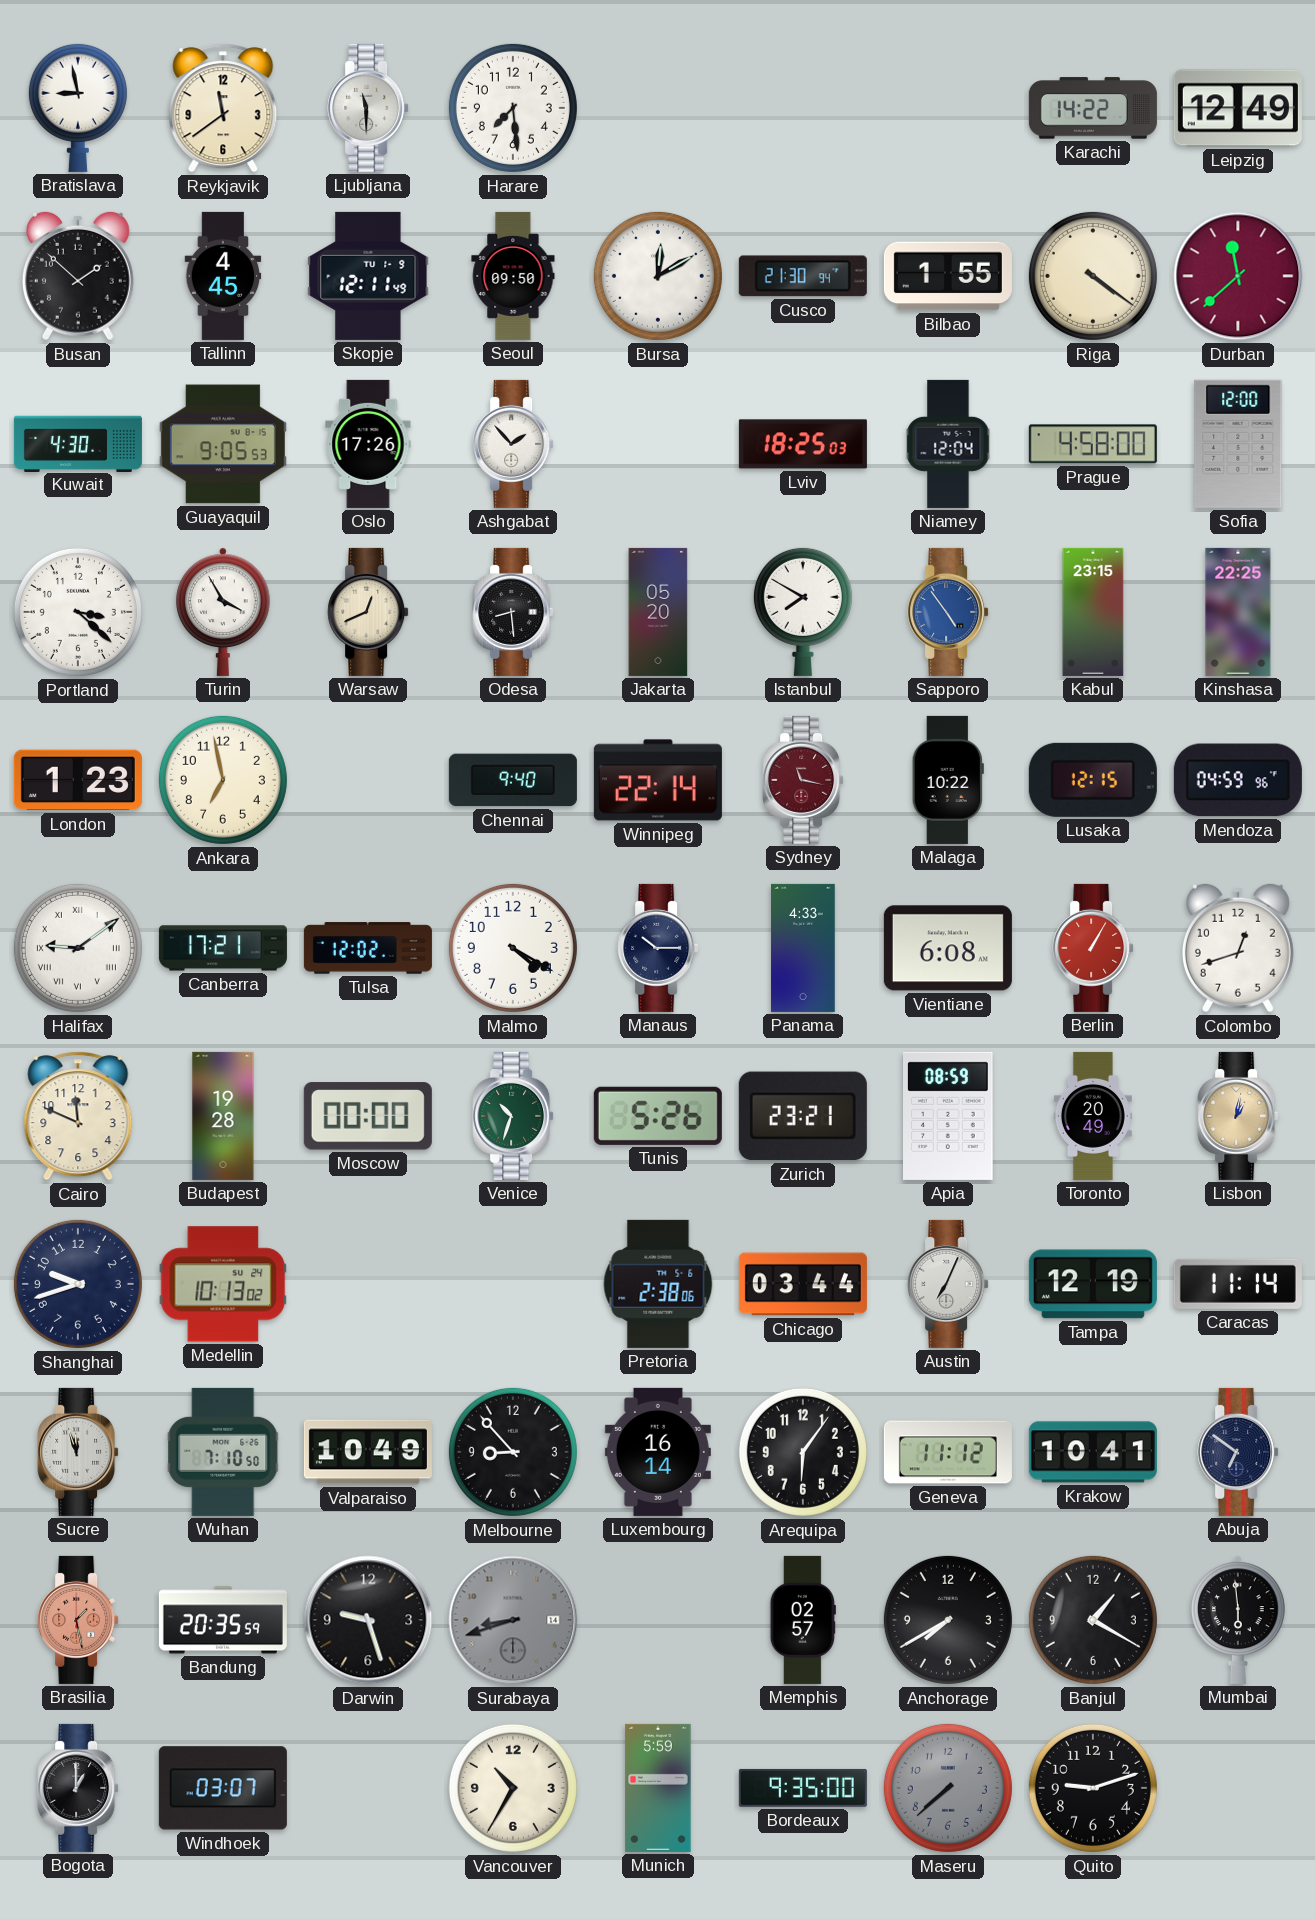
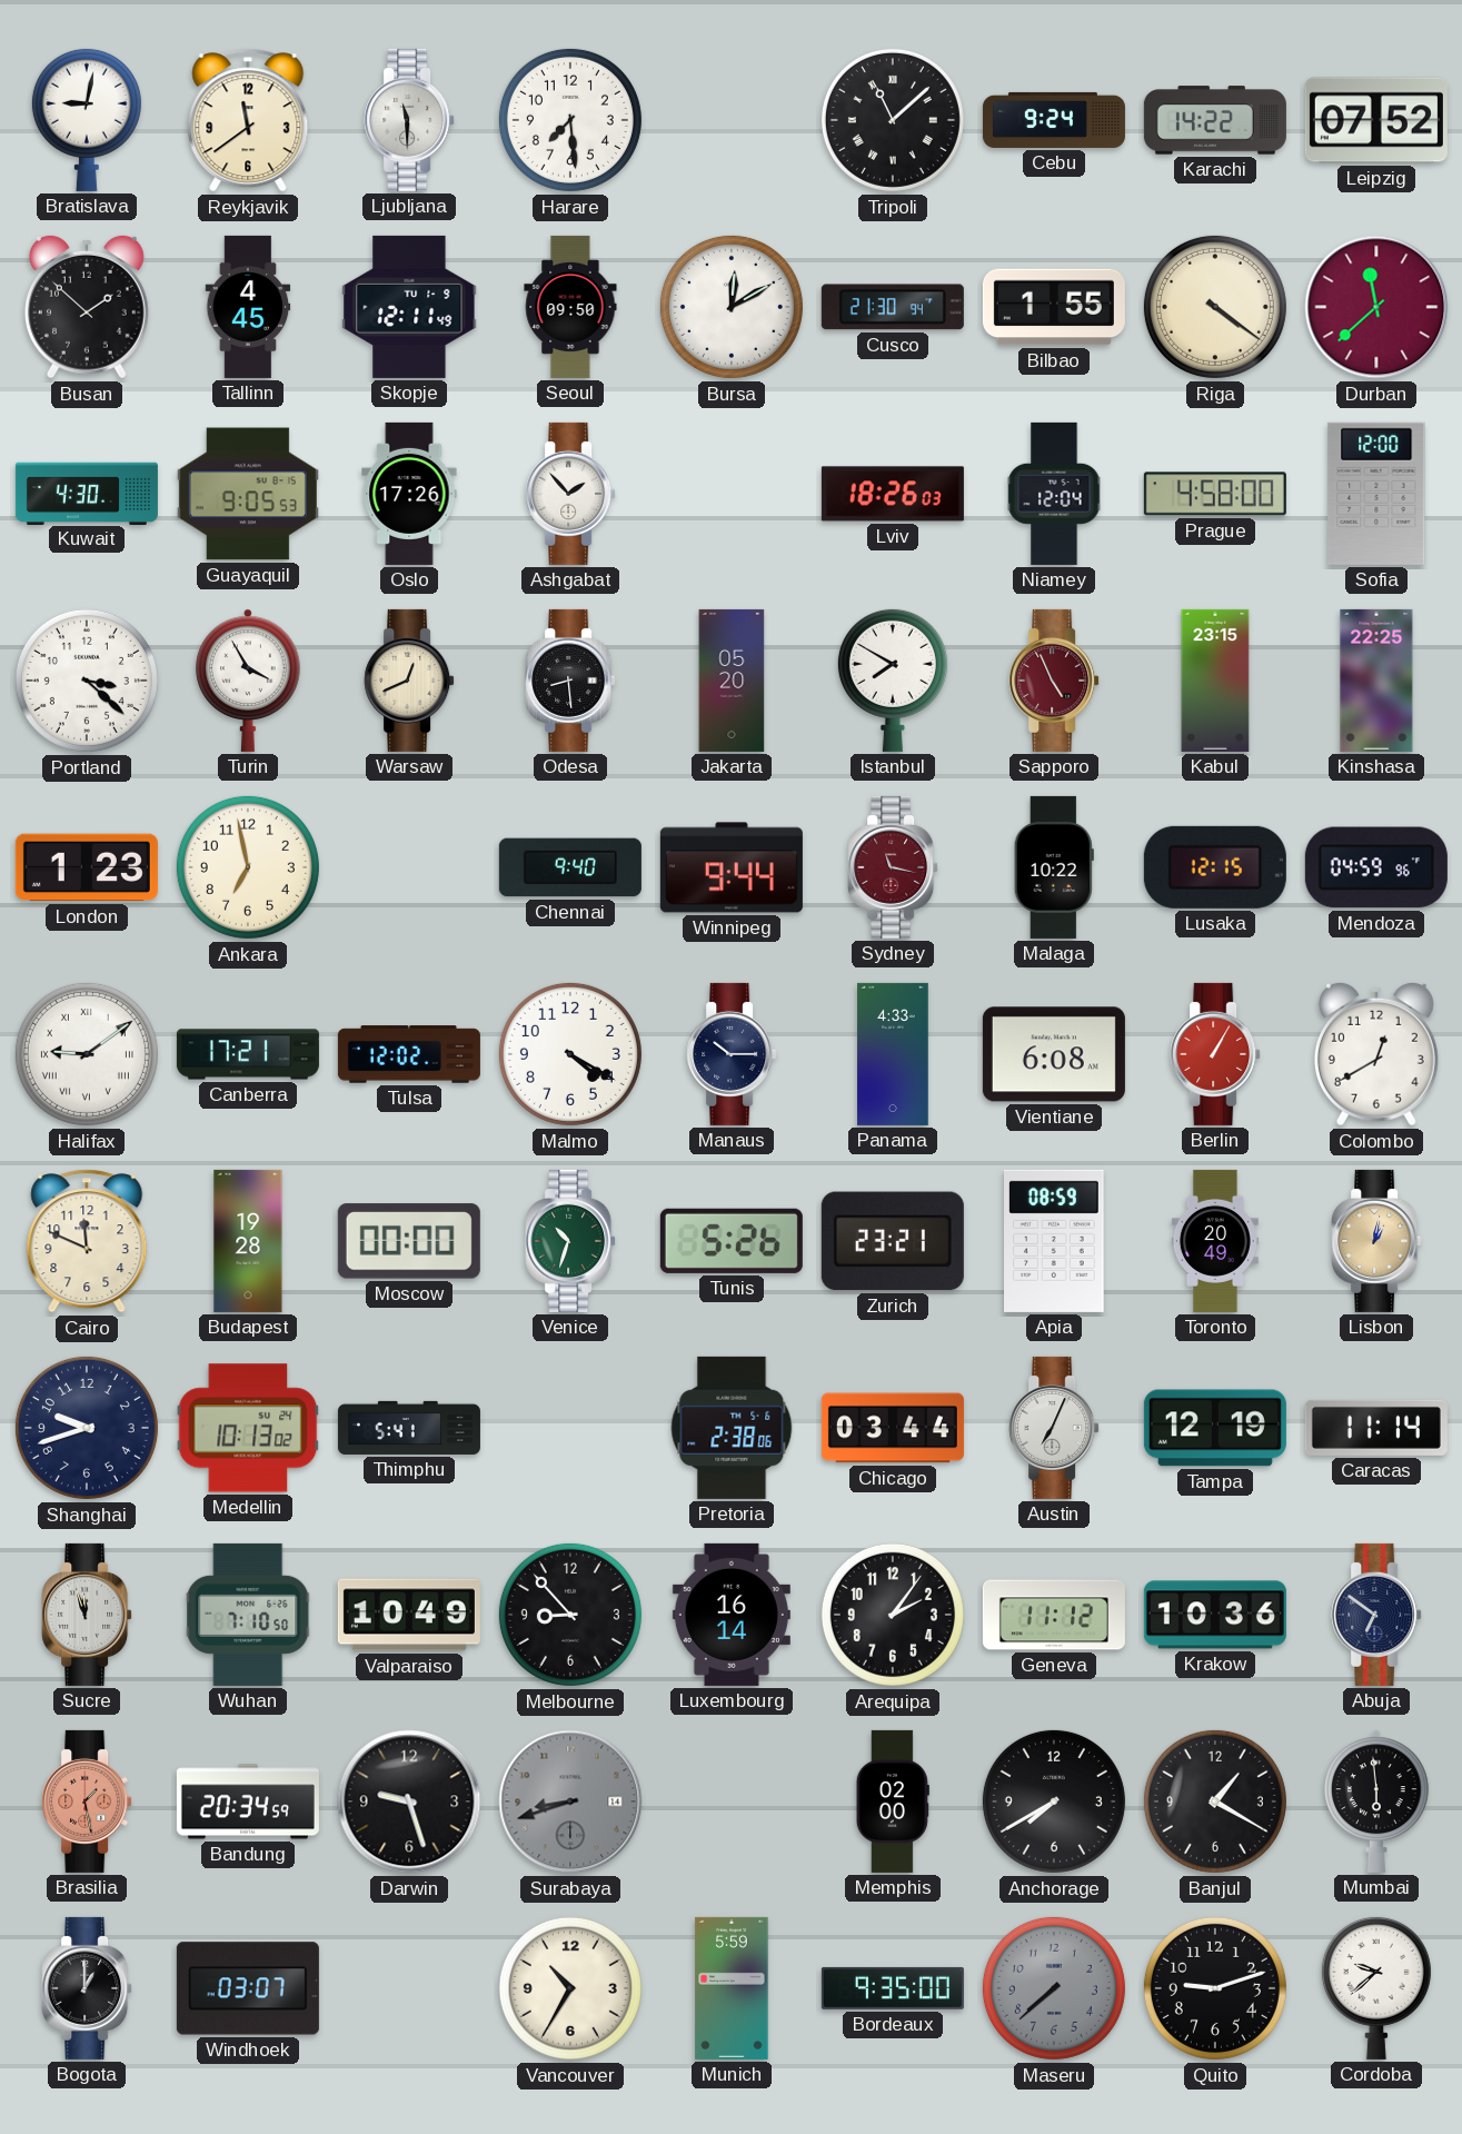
Bratislava: 8:58 -> 9:02
Tripoli: none -> 11:08
Cebu: none -> 9:24
Leipzig: 12:49 -> 07:52
Lviv: 18:25 -> 18:26
Sapporo: 4:54 -> 4:56
Sapporo dial: blue -> burgundy
Winnipeg: 22:14 -> 9:44
Colombo: 12:42 -> 12:40
Thimphu: none -> 5:41
Arequipa: 6:06 -> 2:06
Krakow: 10:41 -> 10:36
Bandung: 20:35 -> 20:34
Memphis: 02:57 -> 02:00
Cordoba: none -> 9:38
